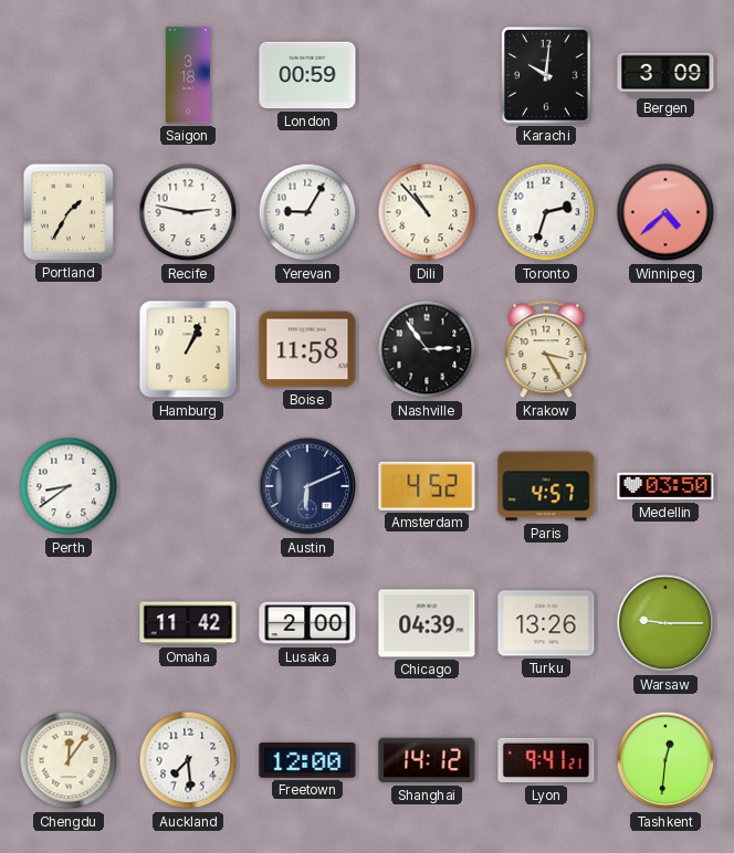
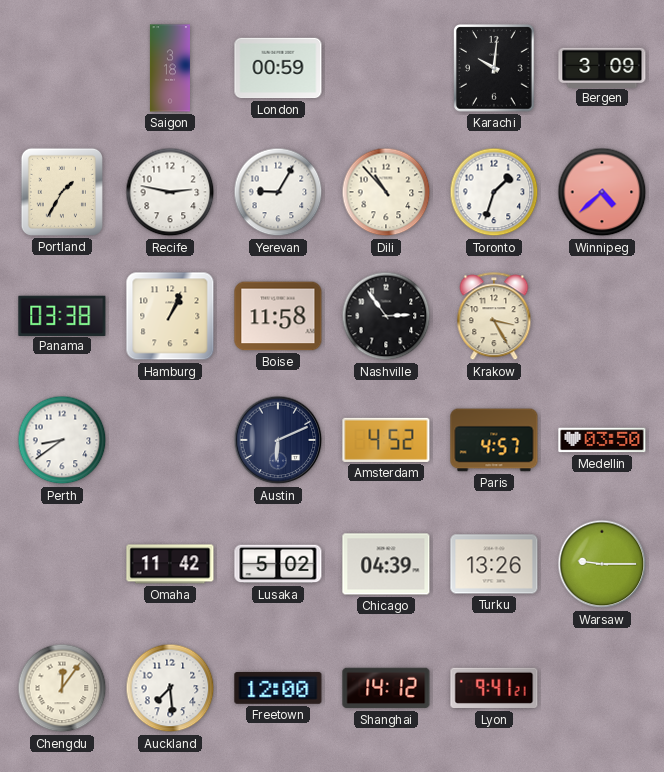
Toronto: 2:33 -> 1:33
Panama: none -> 03:38
Lusaka: 2:00 -> 5:02
Tashkent: 12:31 -> none
